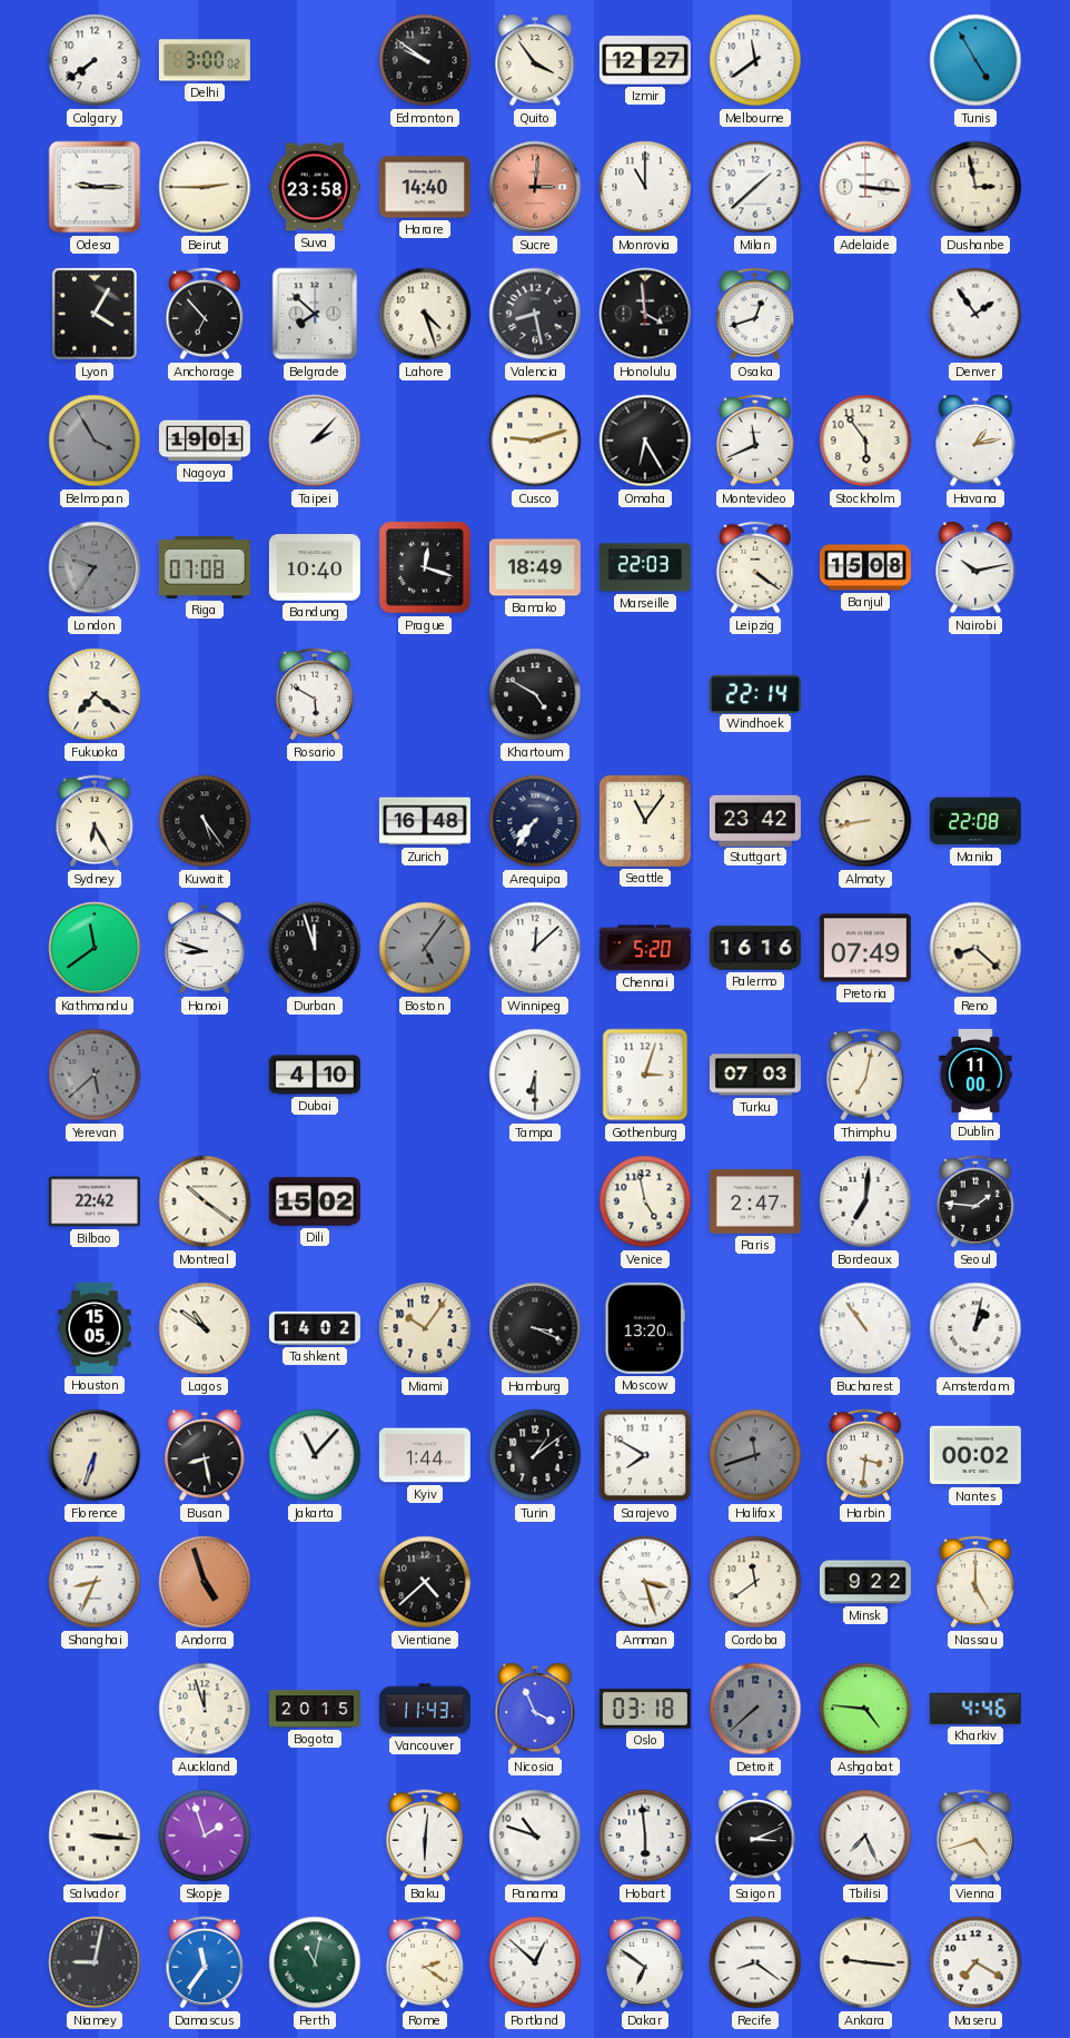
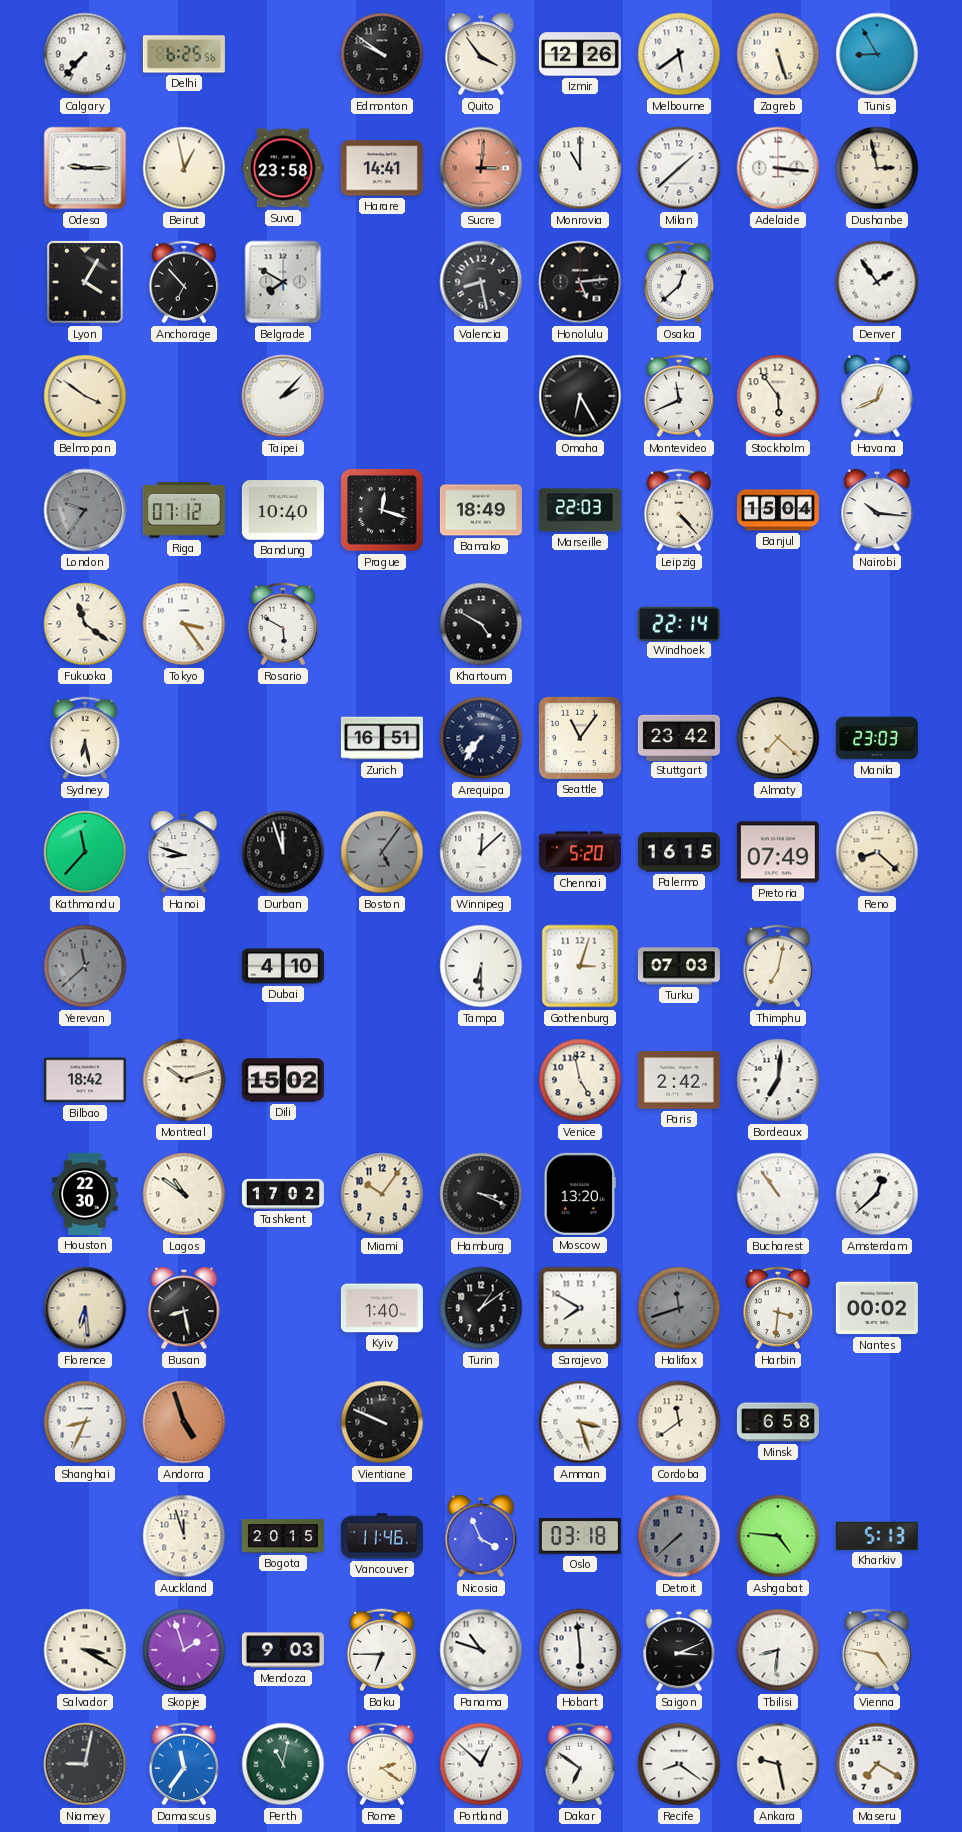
Calgary: 7:39 -> 7:37
Delhi: 3:00 -> 6:25
Izmir: 12:27 -> 12:26
Melbourne: 11:39 -> 5:39
Zagreb: none -> 5:27
Tunis: 4:55 -> 8:55
Beirut: 2:45 -> 12:58
Harare: 14:40 -> 14:41
Belgrade: 7:52 -> 7:50
Lahore: 4:27 -> none
Honolulu: 3:59 -> 5:14
Osaka: 12:42 -> 12:38
Belmopan: 3:55 -> 3:51
Belmopan dial: grey -> cream
Nagoya: 19:01 -> none
Cusco: 9:12 -> none
Havana: 1:13 -> 12:41
Riga: 07:08 -> 07:12
Leipzig: 4:21 -> 4:23
Banjul: 15:08 -> 15:04
Nairobi: 10:13 -> 10:16
Fukuoka: 7:21 -> 11:21
Tokyo: none -> 3:24
Sydney: 6:25 -> 6:28
Kuwait: 5:24 -> none
Zurich: 16:48 -> 16:51
Almaty: 8:43 -> 7:22
Manila: 22:08 -> 23:03
Kathmandu: 11:39 -> 11:37
Palermo: 16:16 -> 16:15
Yerevan: 5:38 -> 11:38
Dublin: 11:00 -> none
Bilbao: 22:42 -> 18:42
Montreal: 10:21 -> 10:12
Paris: 2:47 -> 2:42
Seoul: 1:46 -> none
Houston: 15:05 -> 22:30
Tashkent: 14:02 -> 17:02
Amsterdam: 1:02 -> 12:38
Florence: 6:33 -> 6:29
Jakarta: 11:07 -> none
Kyiv: 1:44 -> 1:40
Vientiane: 4:38 -> 9:49
Minsk: 9:22 -> 6:58
Nassau: 5:00 -> none
Vancouver: 11:43 -> 11:46
Kharkiv: 4:46 -> 5:13
Salvador: 3:16 -> 3:20
Mendoza: none -> 9:03
Baku: 6:01 -> 6:45
Tbilisi: 7:26 -> 8:31
Vienna: 4:42 -> 4:47
Ankara: 9:16 -> 9:28
